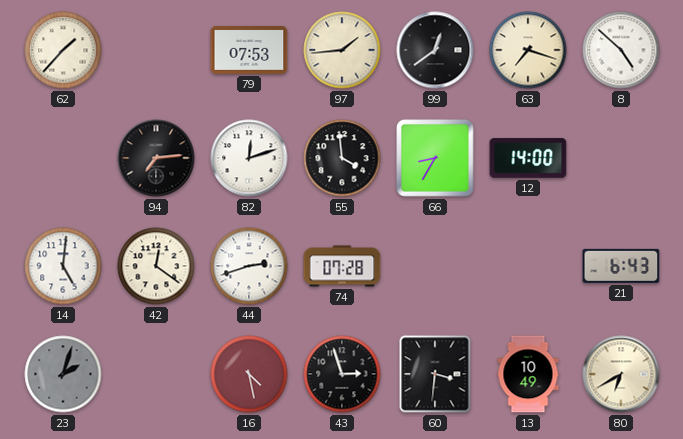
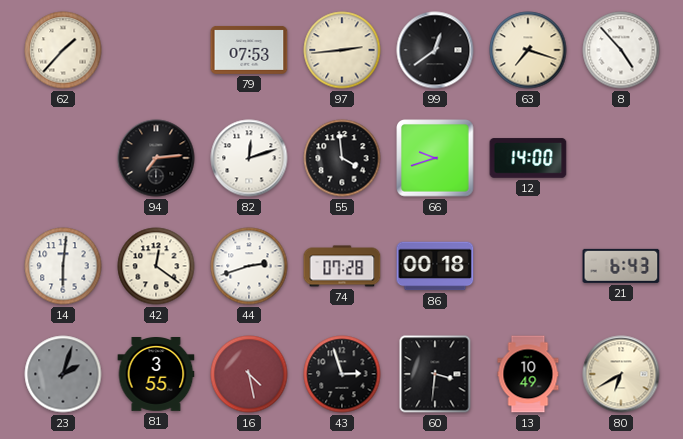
97: 1:44 -> 2:44
8: 4:52 -> 4:53
66: 8:35 -> 9:42
14: 5:01 -> 6:01
86: none -> 00:18
81: none -> 3:55
